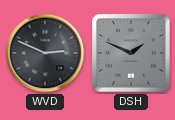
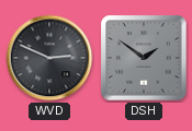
DSH: 1:49 -> 1:51
